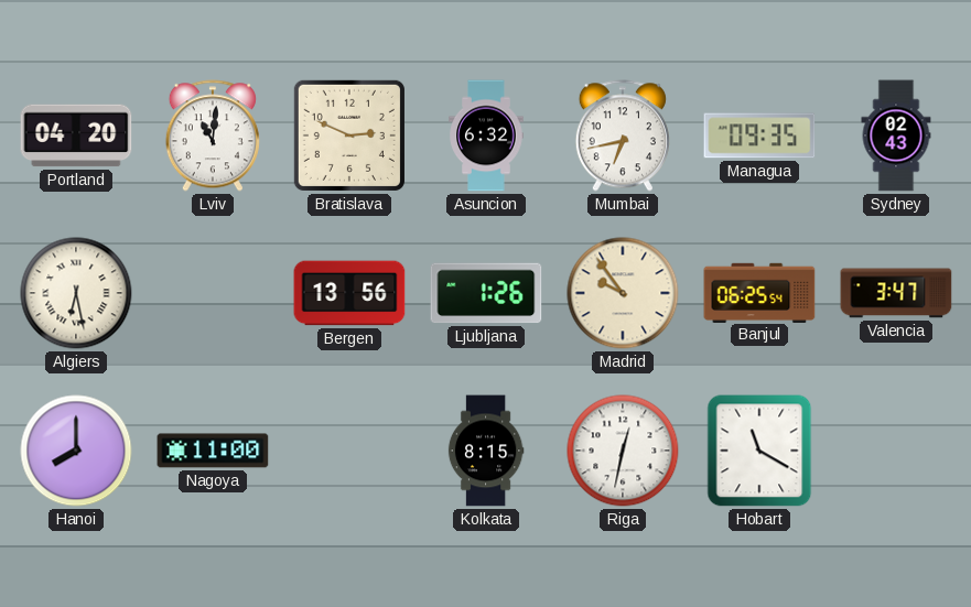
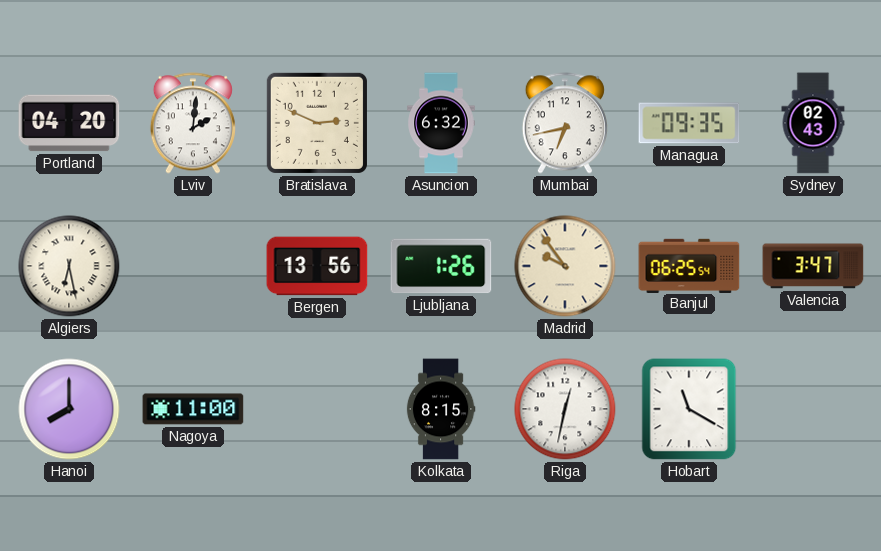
Lviv: 11:01 -> 2:01
